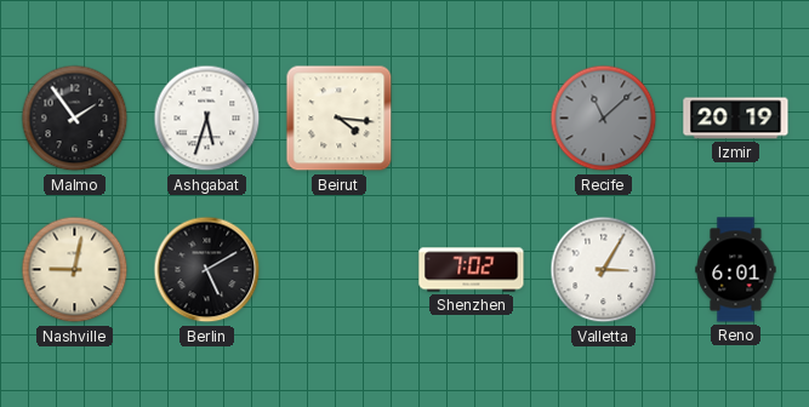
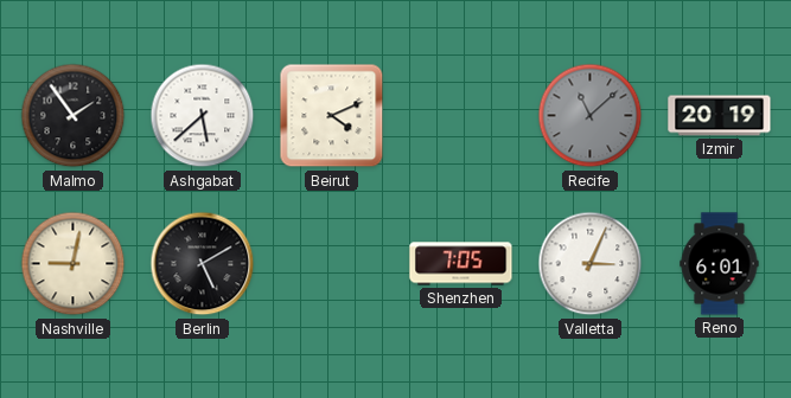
Ashgabat: 5:33 -> 5:38
Beirut: 4:16 -> 4:11
Shenzhen: 7:02 -> 7:05
Valletta: 3:05 -> 3:04
